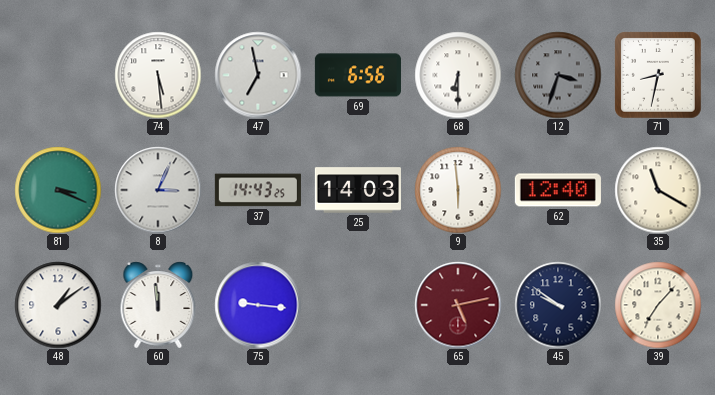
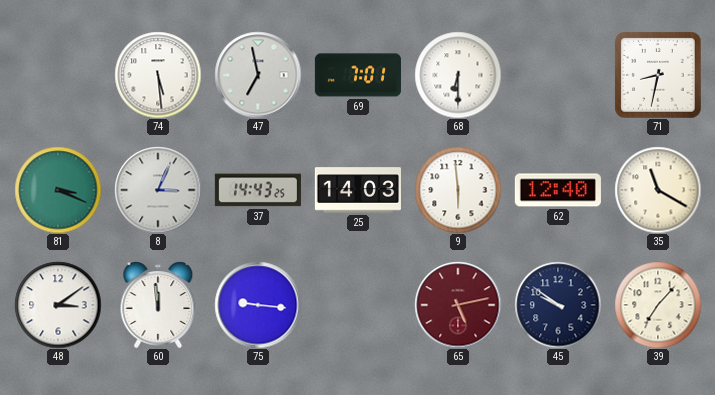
69: 6:56 -> 7:01
12: 3:33 -> none
48: 1:09 -> 3:09
